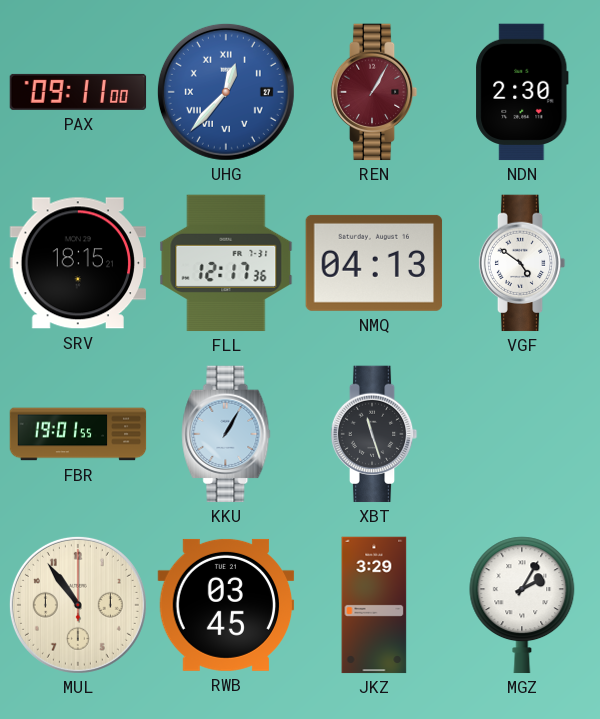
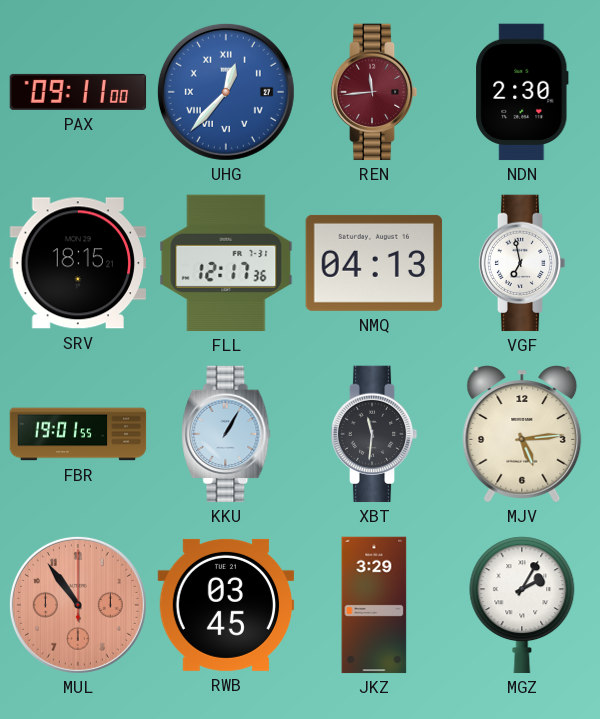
REN: 1:05 -> 11:44
VGF: 4:51 -> 6:58
XBT: 11:27 -> 11:31
MJV: none -> 5:14
MUL dial: cream -> salmon
